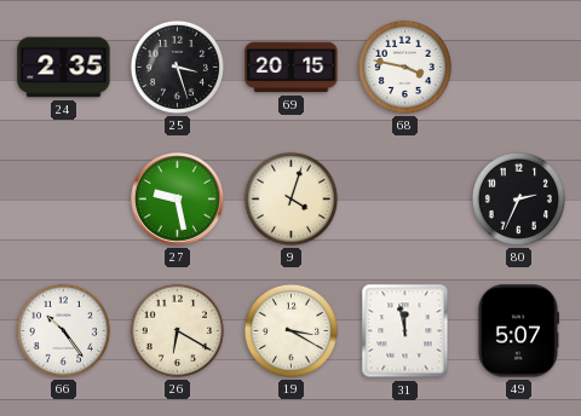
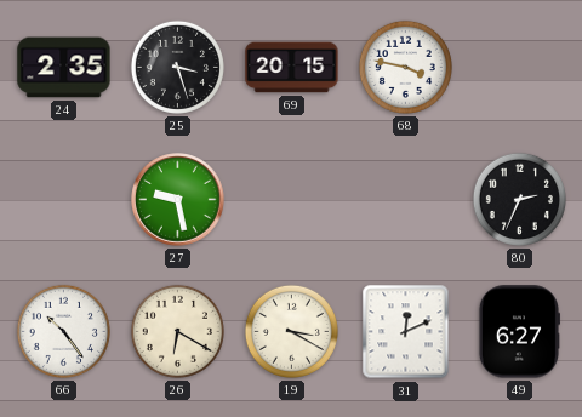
9: 4:03 -> none
31: 11:58 -> 12:11
49: 5:07 -> 6:27
